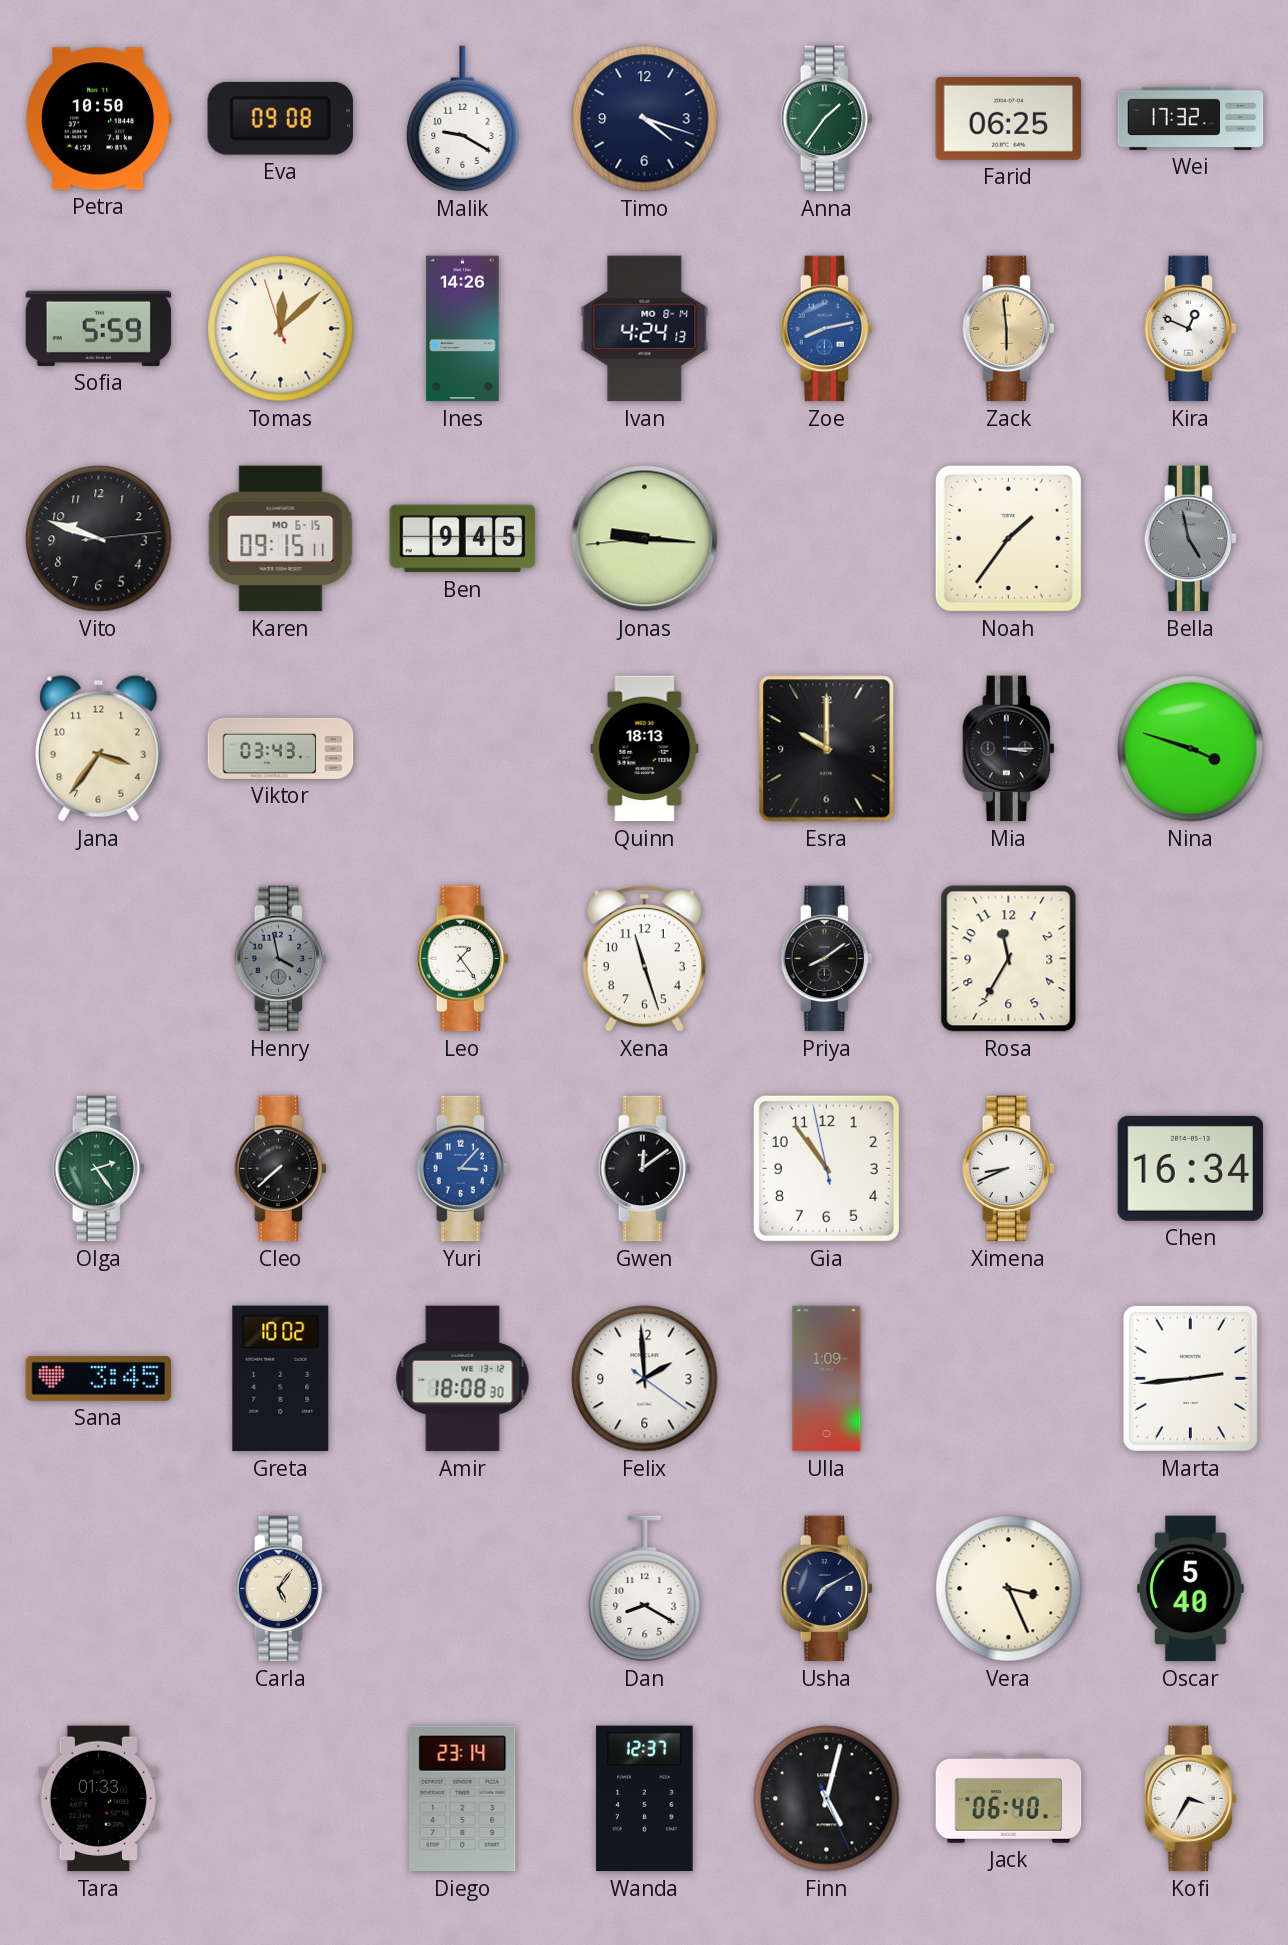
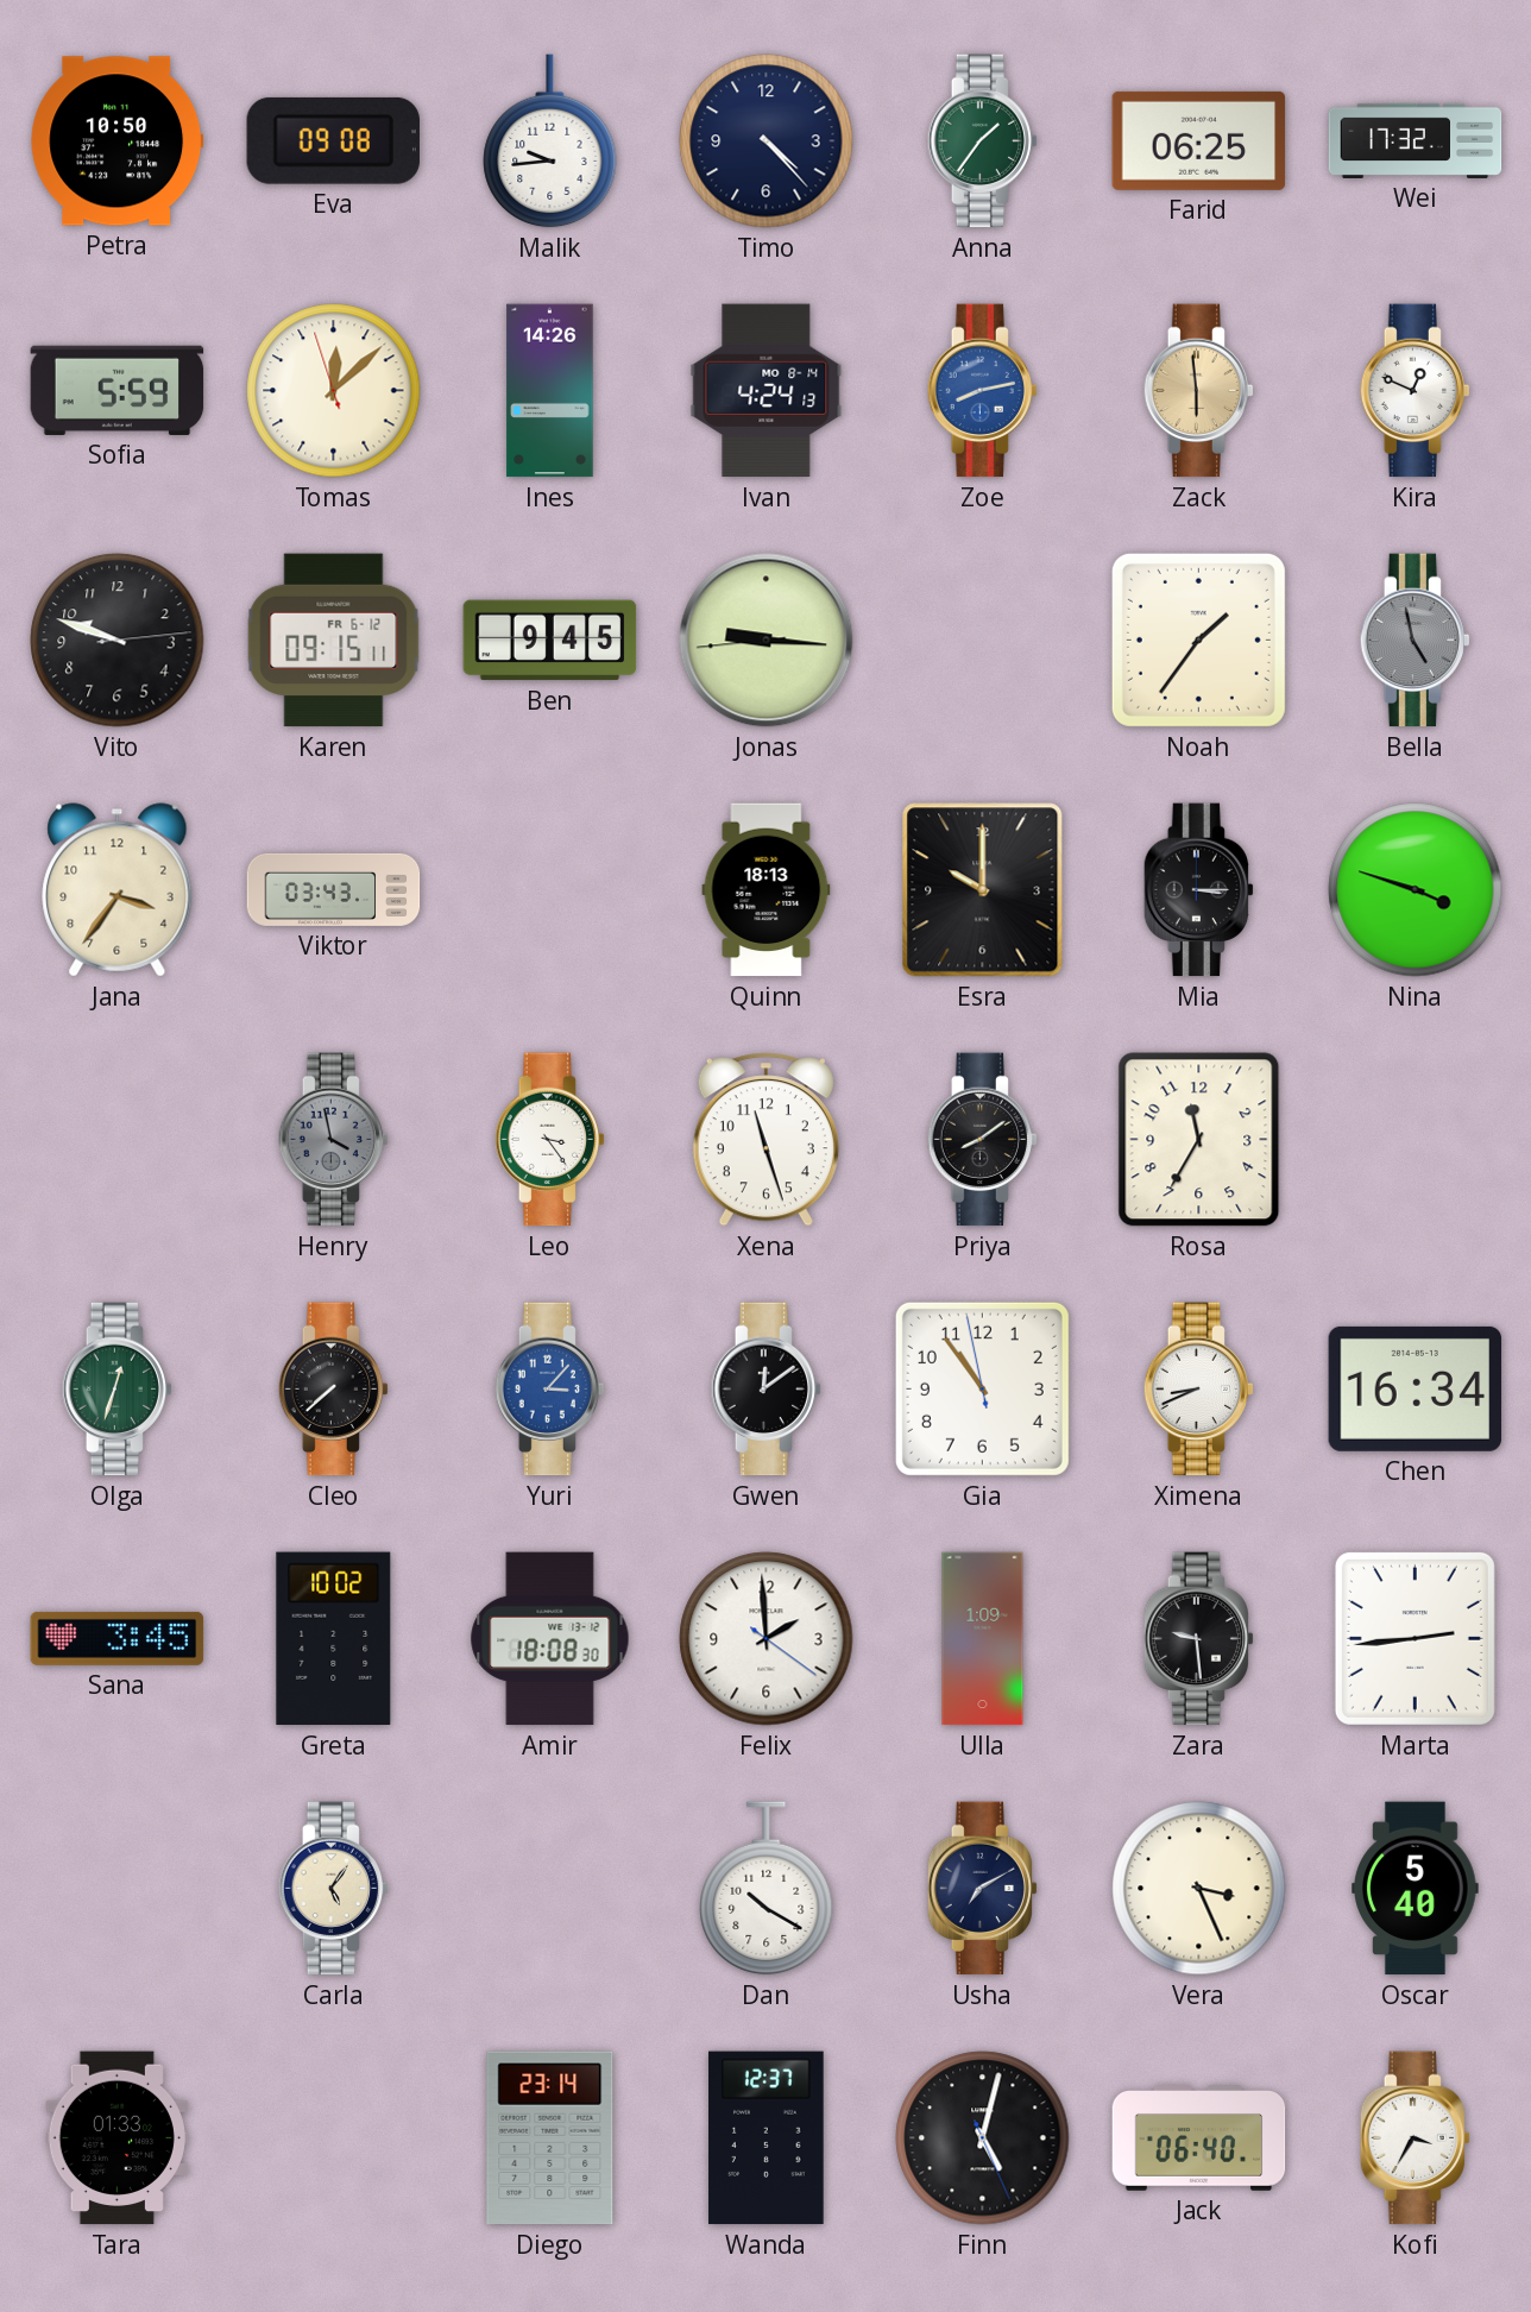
Malik: 9:20 -> 9:44
Timo: 4:18 -> 4:23
Karen date: MO 6-15 -> FR 6-12
Leo: 1:24 -> 3:24
Olga: 2:24 -> 12:33
Zara: none -> 9:29
Dan: 8:20 -> 10:20
